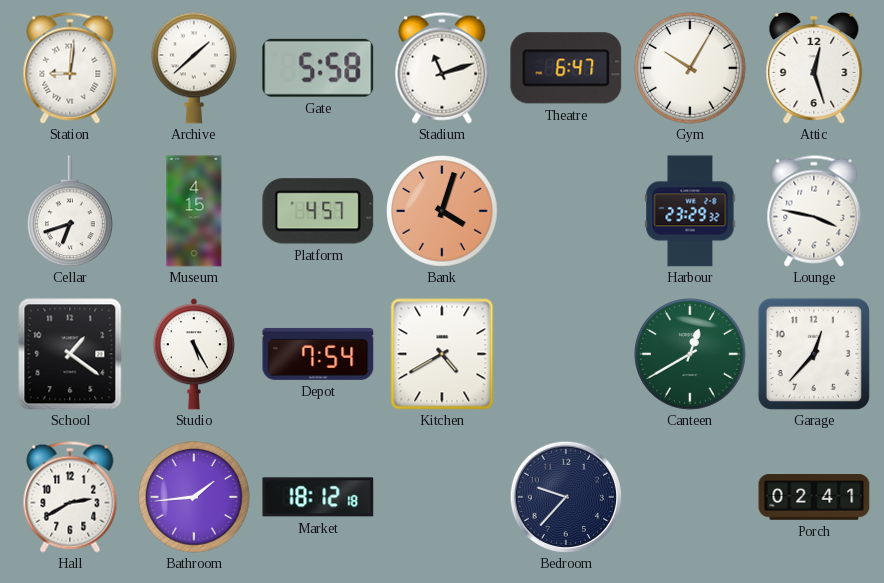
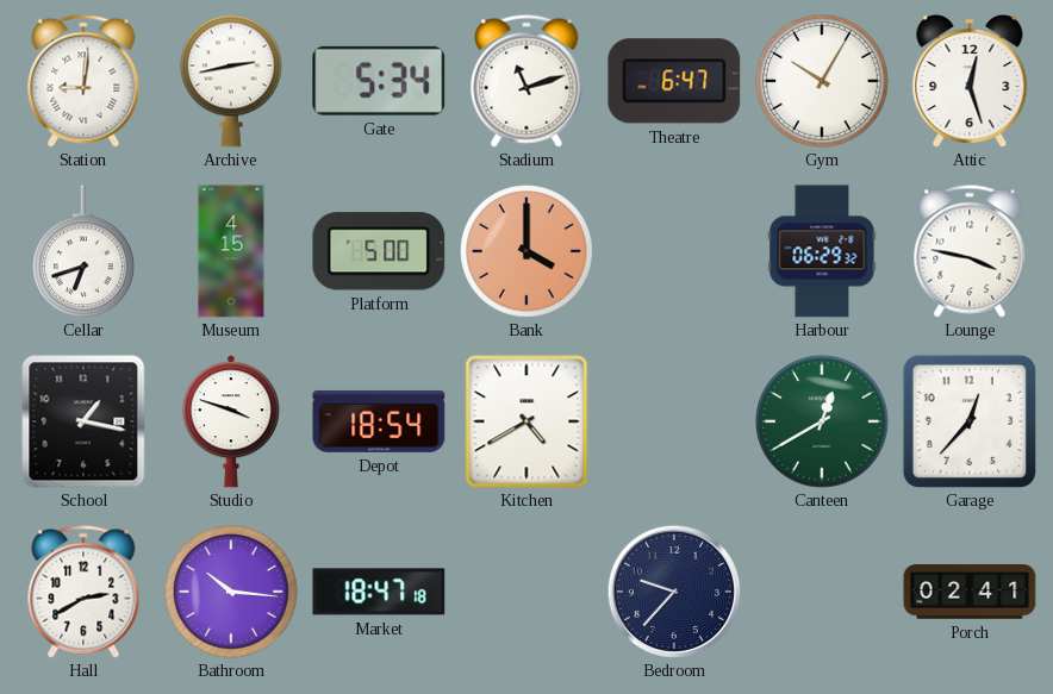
Archive: 1:38 -> 2:43
Gate: 5:58 -> 5:34
Platform: 4:57 -> 5:00
Bank: 4:03 -> 4:00
Harbour: 23:29 -> 06:29
School: 1:21 -> 1:17
Studio: 5:25 -> 3:48
Depot: 7:54 -> 18:54
Bathroom: 1:44 -> 10:16
Market: 18:12 -> 18:47
